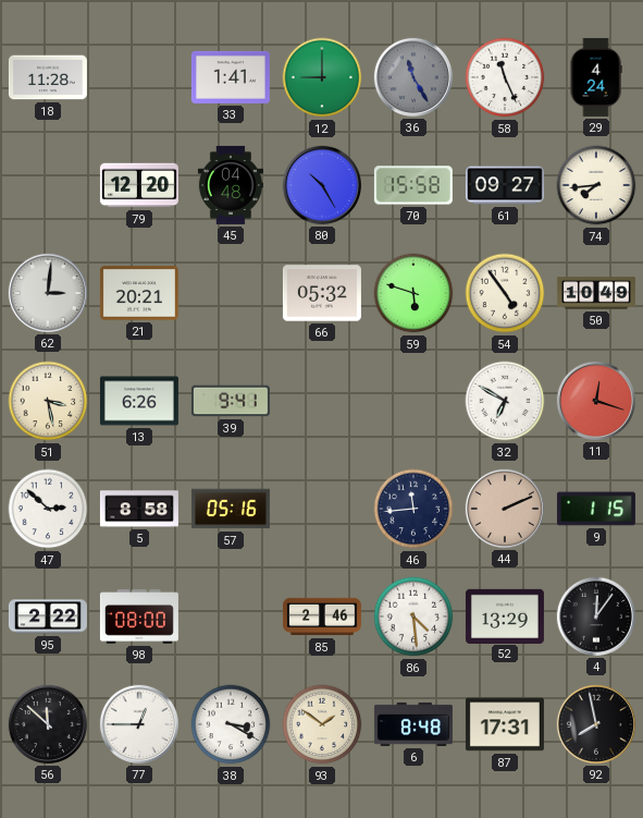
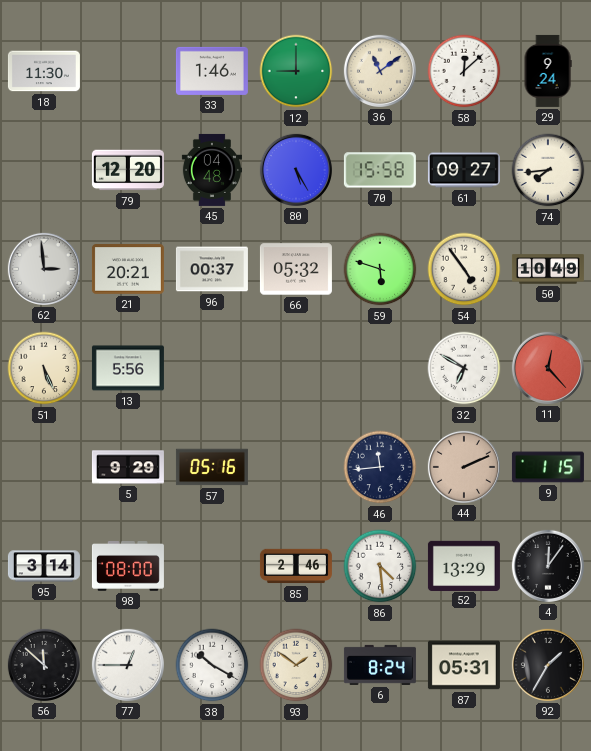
18: 11:28 -> 11:30
33: 1:41 -> 1:46
36: 11:25 -> 11:09
36 dial: grey -> cream
58: 11:26 -> 12:08
29: 4:24 -> 9:24
80: 10:25 -> 5:25
62: 3:01 -> 2:59
96: none -> 00:37
51: 3:28 -> 5:26
13: 6:26 -> 5:56
39: 9:41 -> none
11: 12:18 -> 12:23
47: 2:52 -> none
5: 8:58 -> 9:29
95: 2:22 -> 3:14
38: 3:20 -> 10:20
6: 8:48 -> 8:24
87: 17:31 -> 05:31
92: 7:58 -> 1:35
